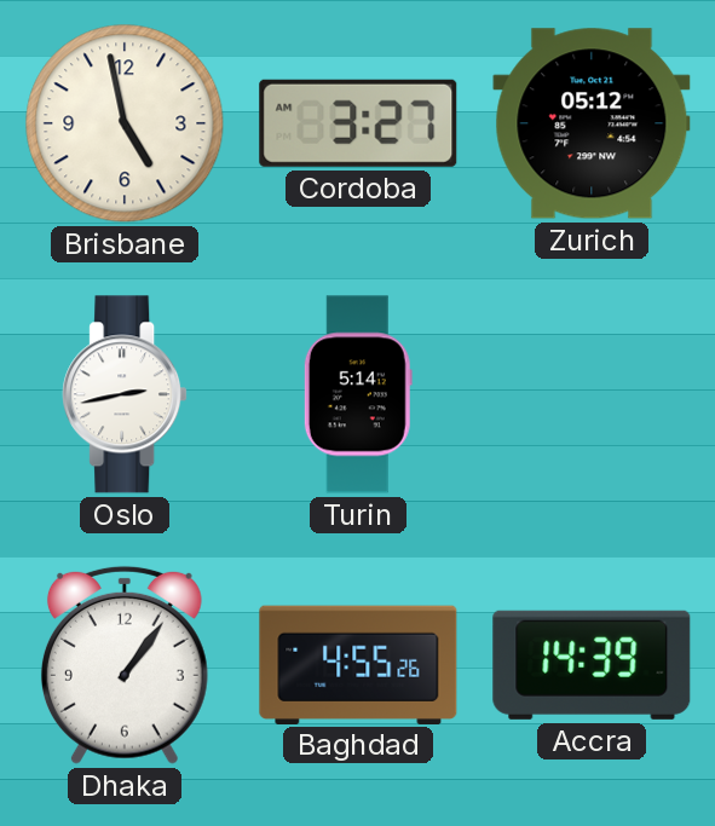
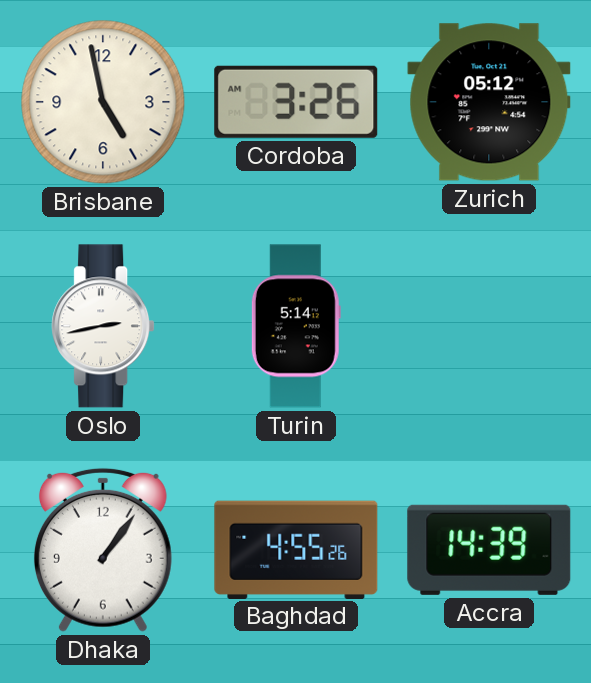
Cordoba: 3:27 -> 3:26
